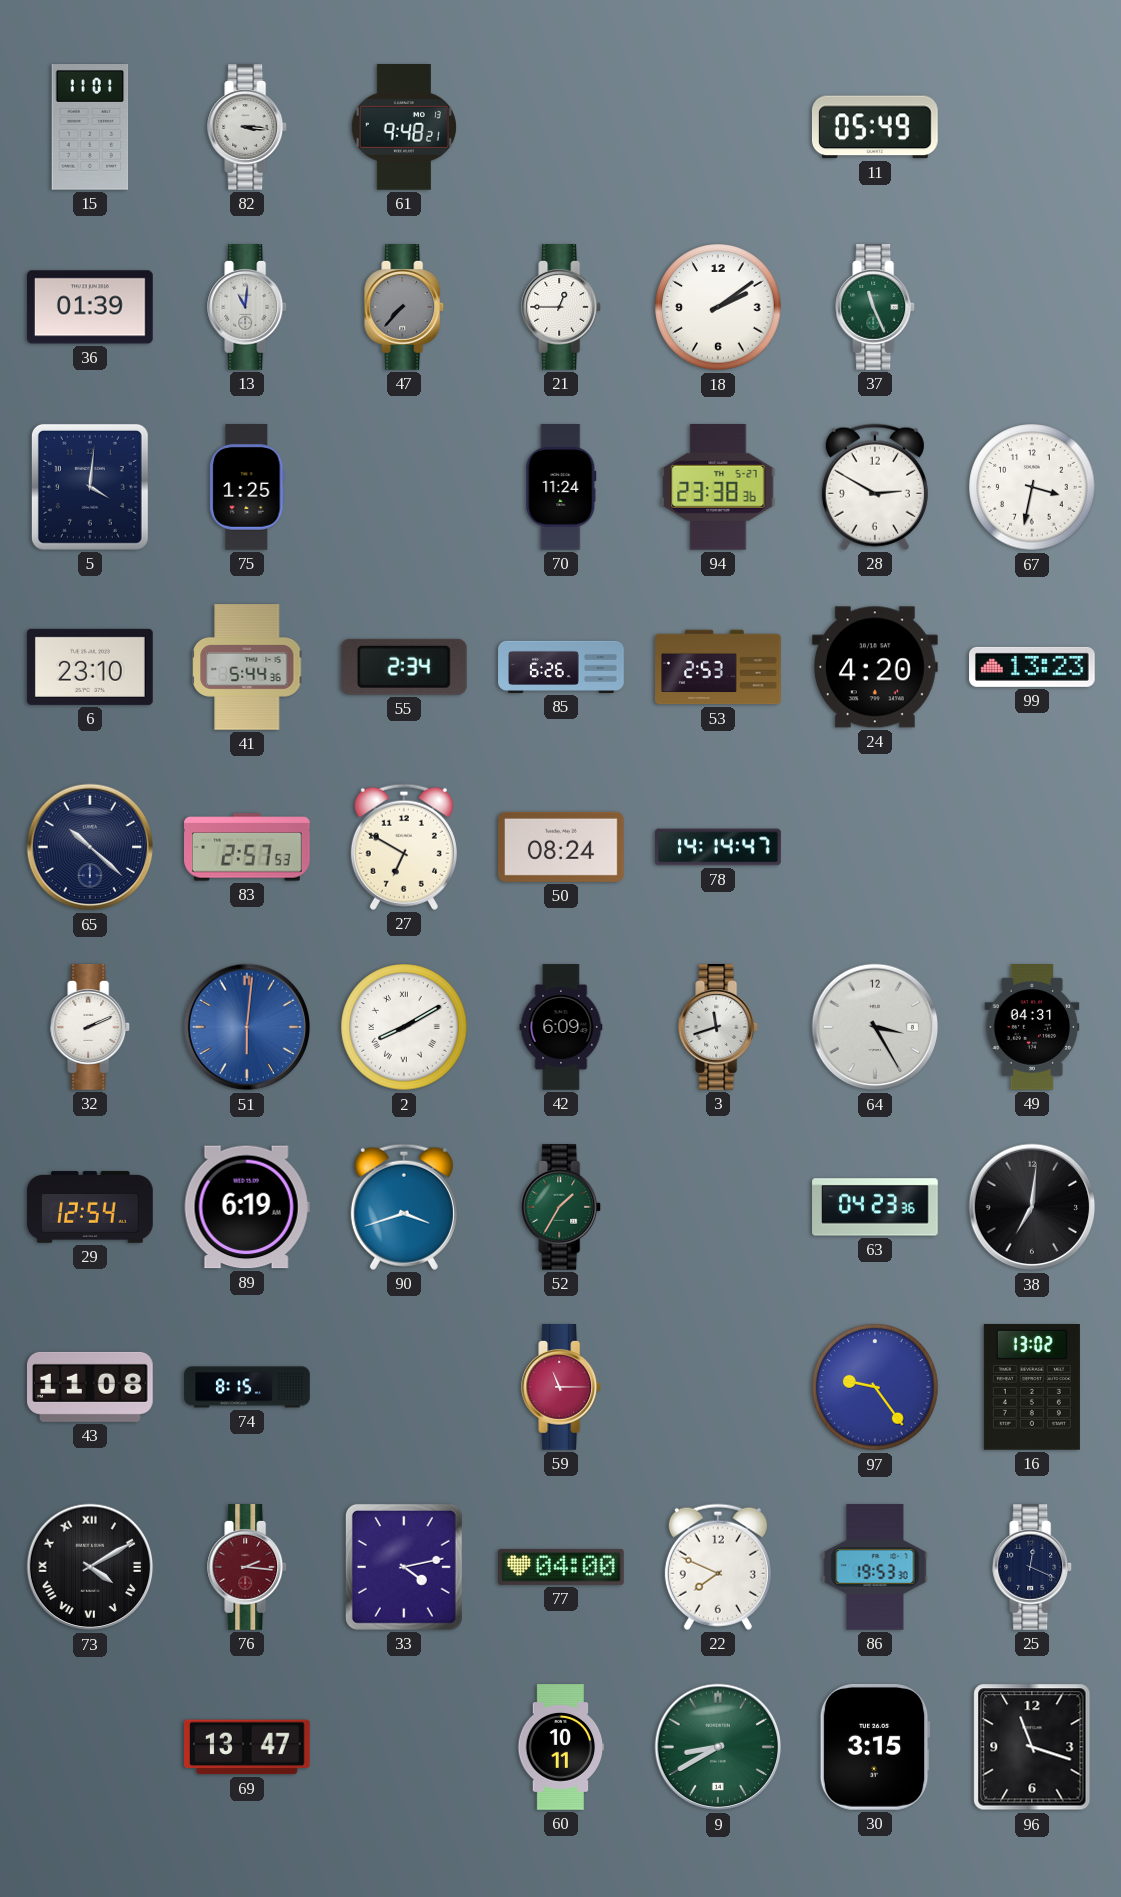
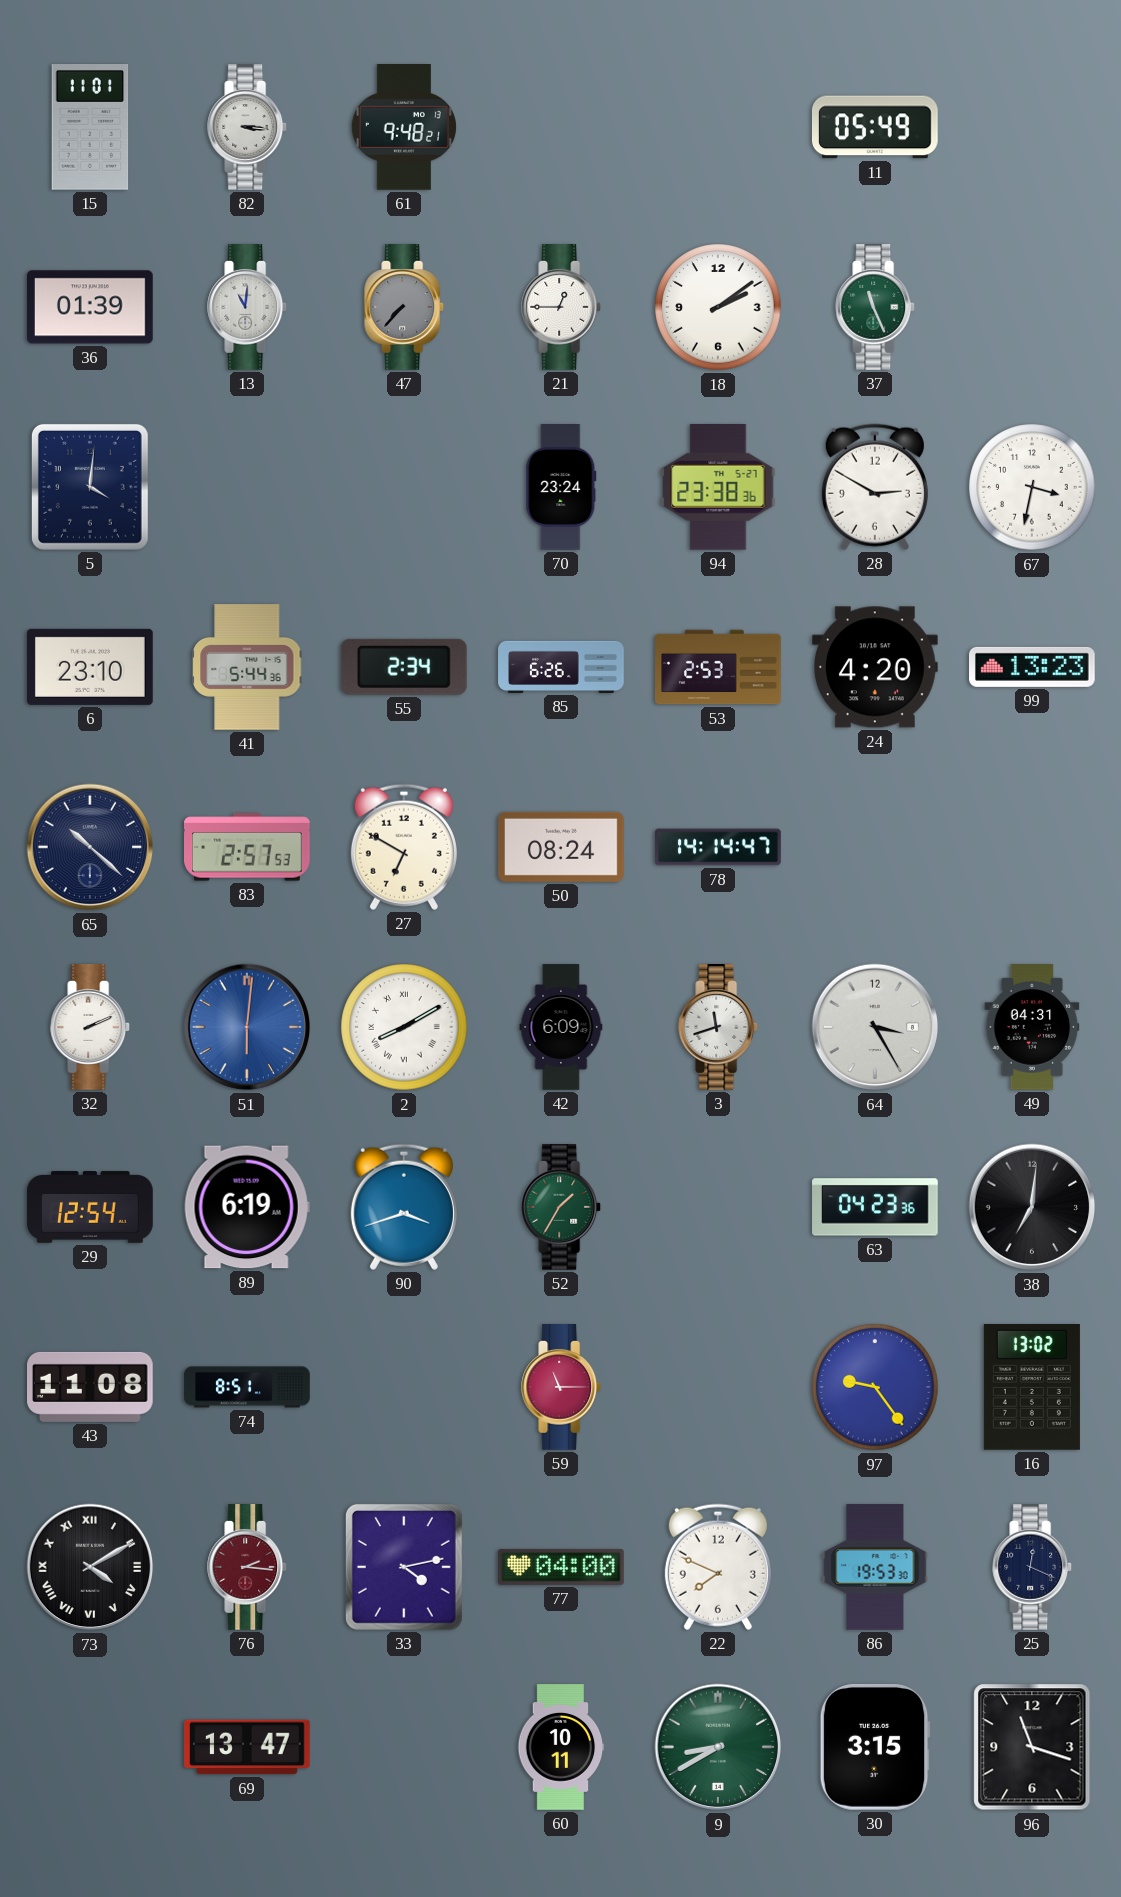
75: 1:25 -> none
70: 11:24 -> 23:24
74: 8:15 -> 8:51
